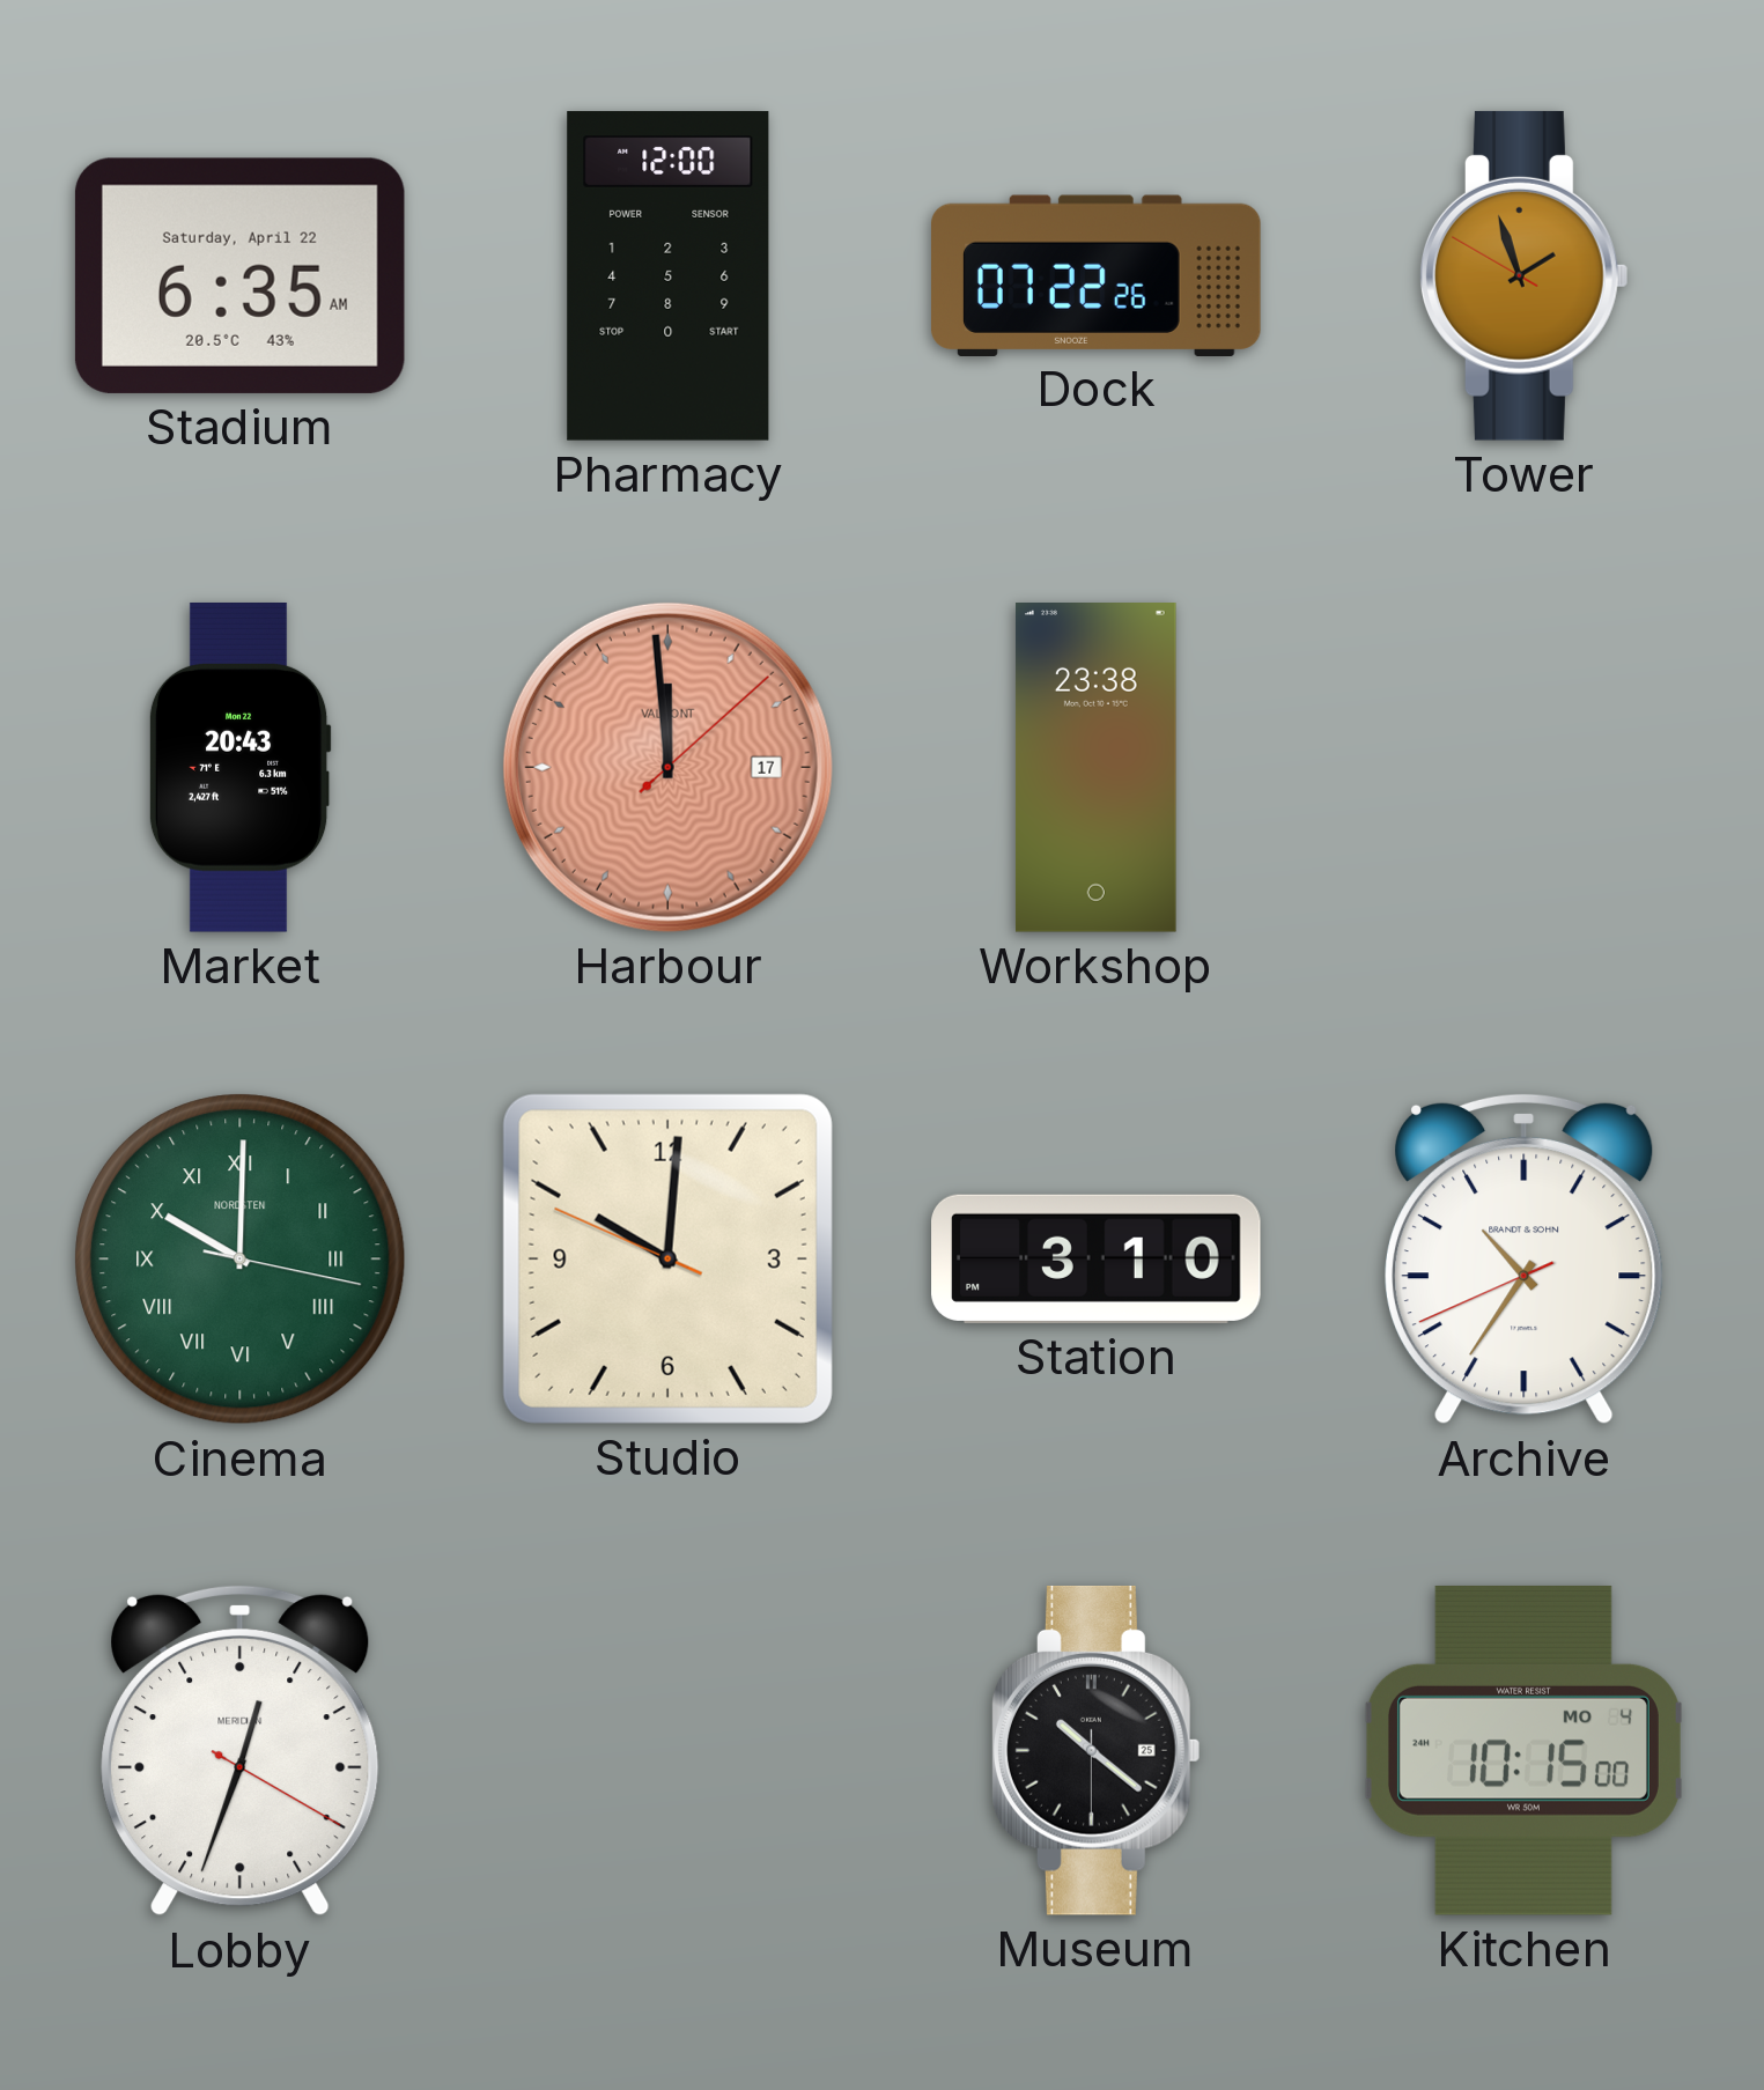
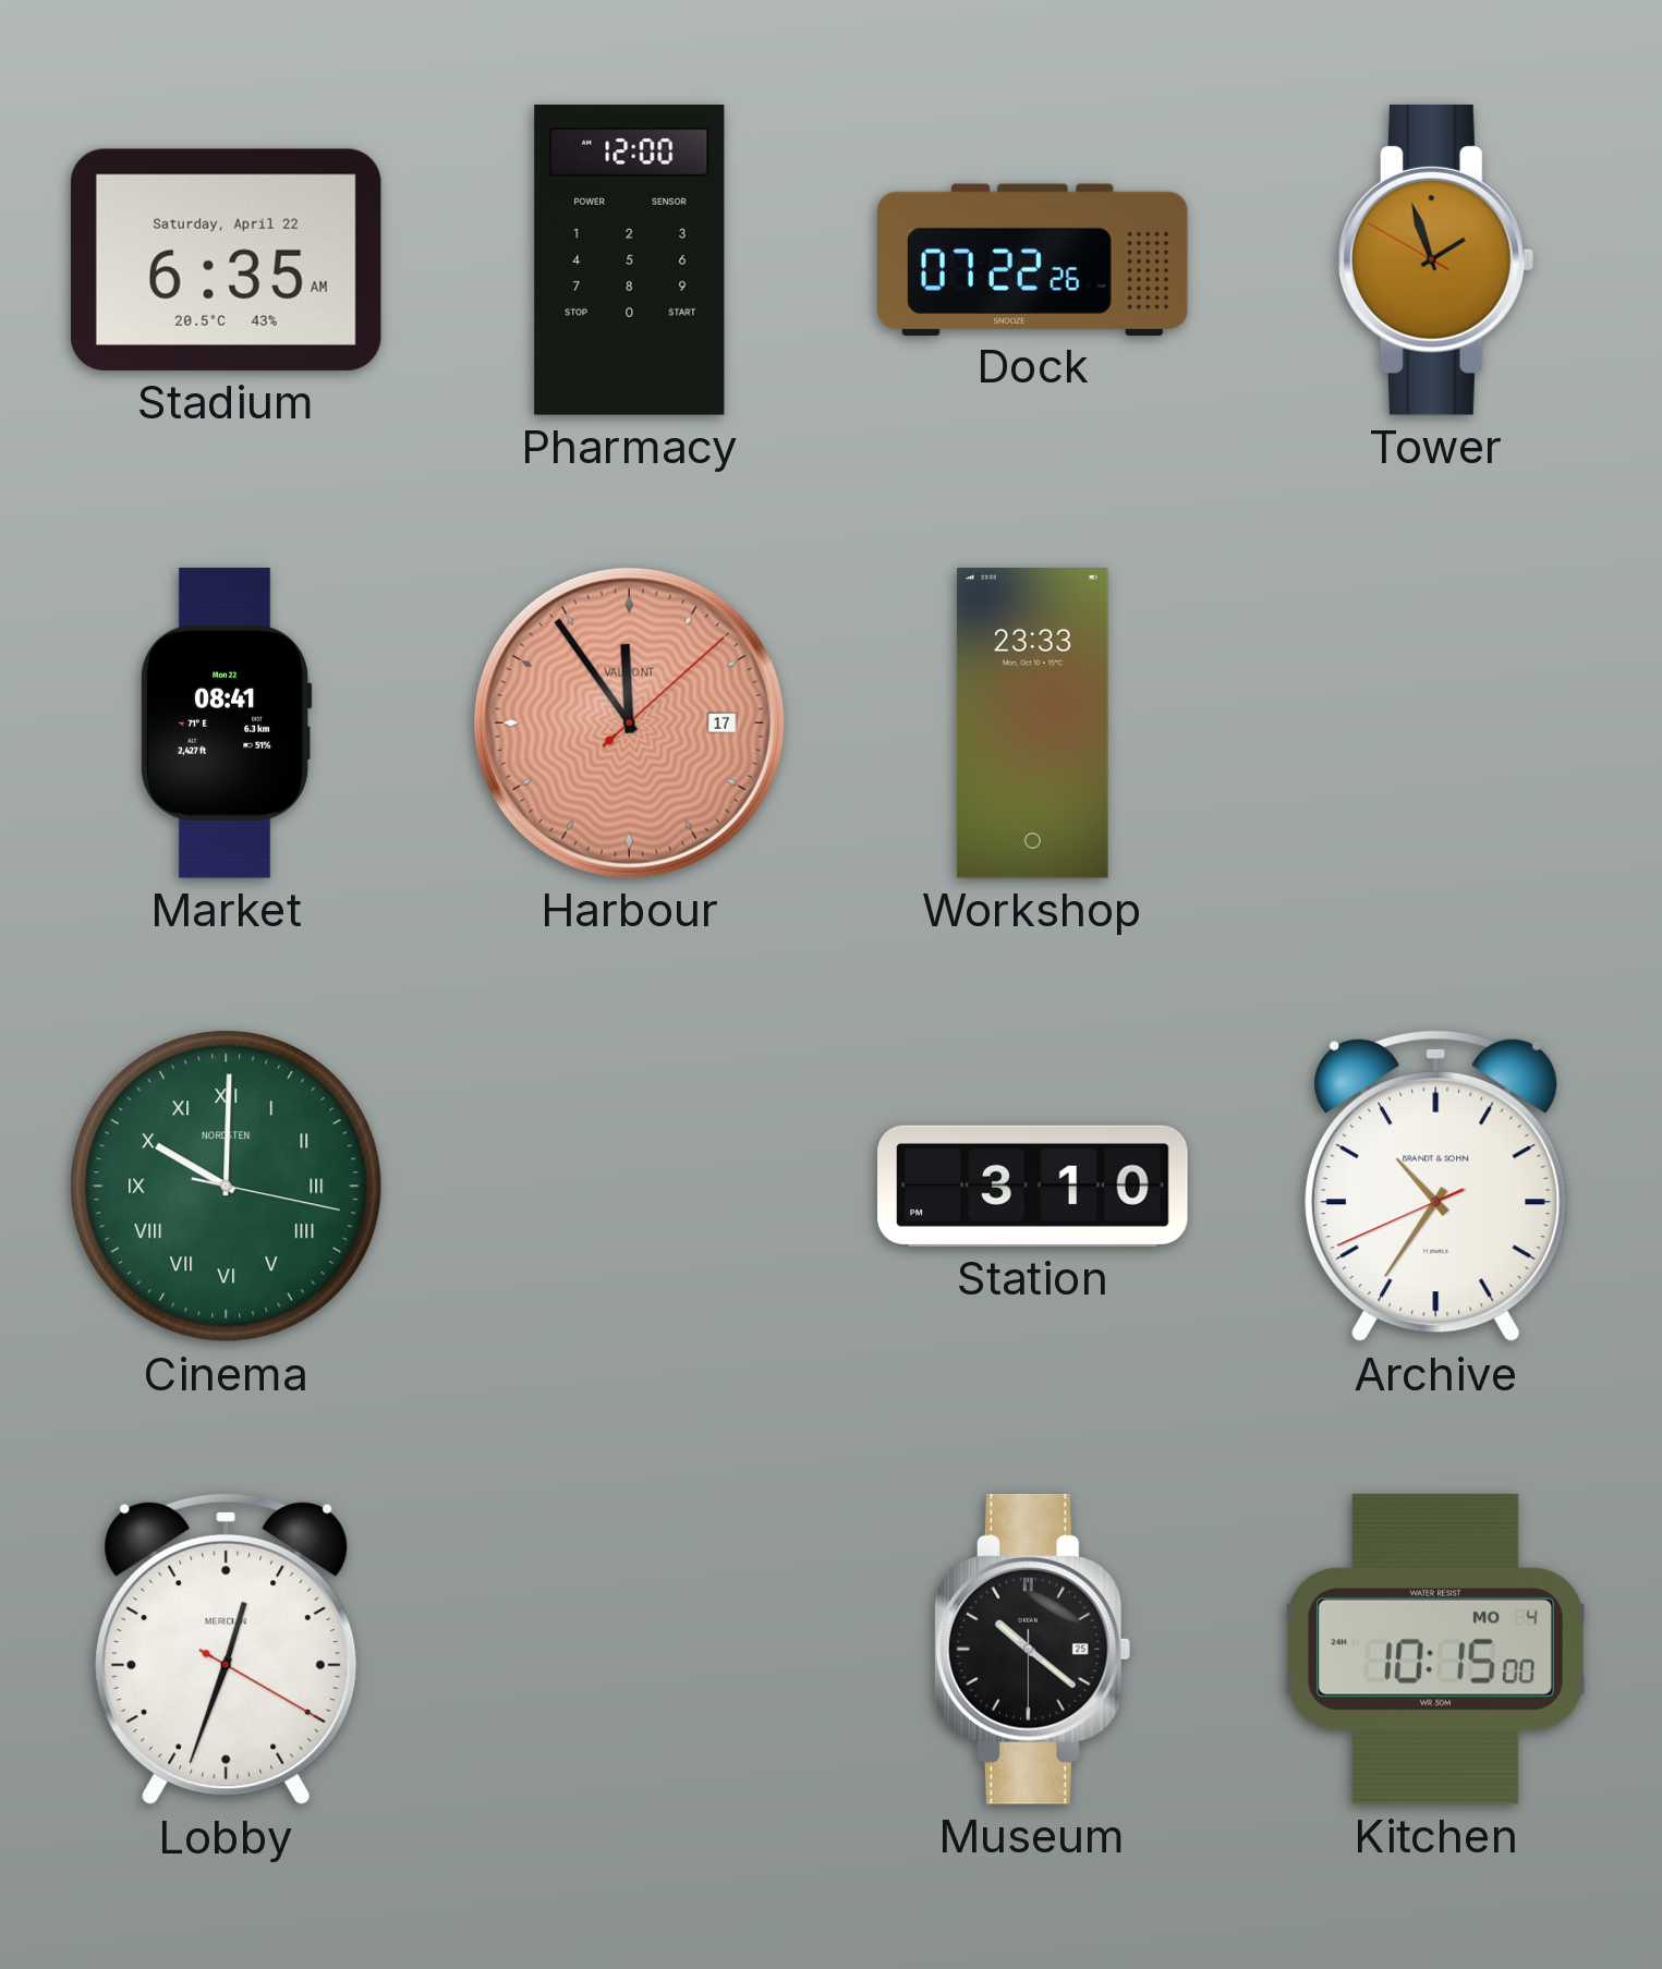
Market: 20:43 -> 08:41
Harbour: 11:59 -> 11:54
Workshop: 23:38 -> 23:33
Studio: 10:00 -> none
